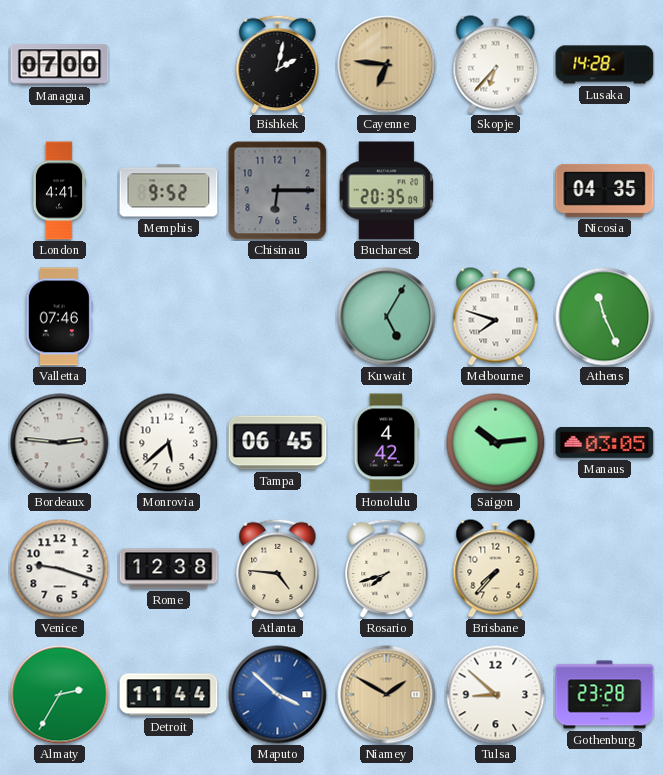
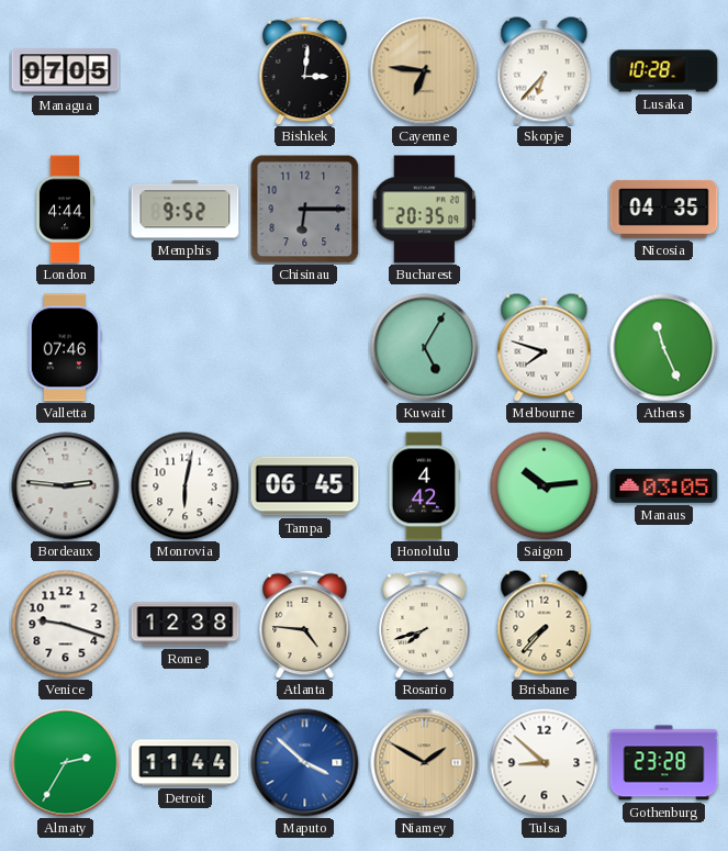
Managua: 07:00 -> 07:05
Bishkek: 2:02 -> 3:01
Lusaka: 14:28 -> 10:28
London: 4:41 -> 4:44
Monrovia: 5:38 -> 6:02
